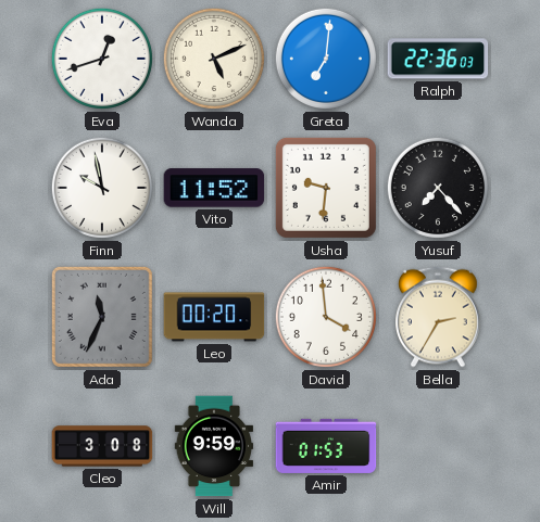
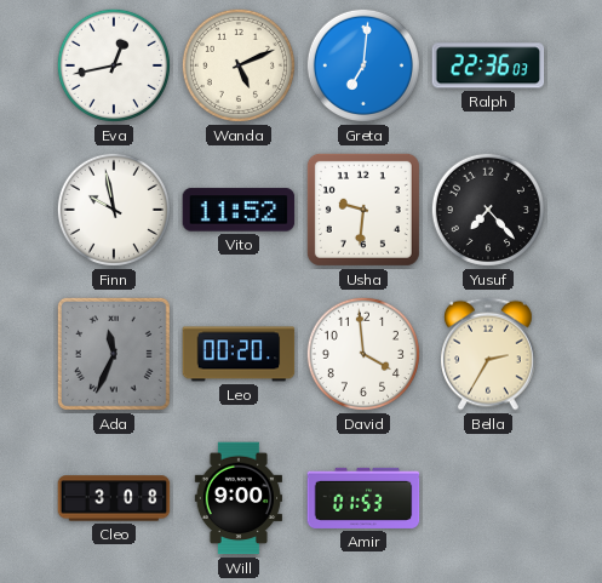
Eva: 12:42 -> 12:43
Will: 9:59 -> 9:00
